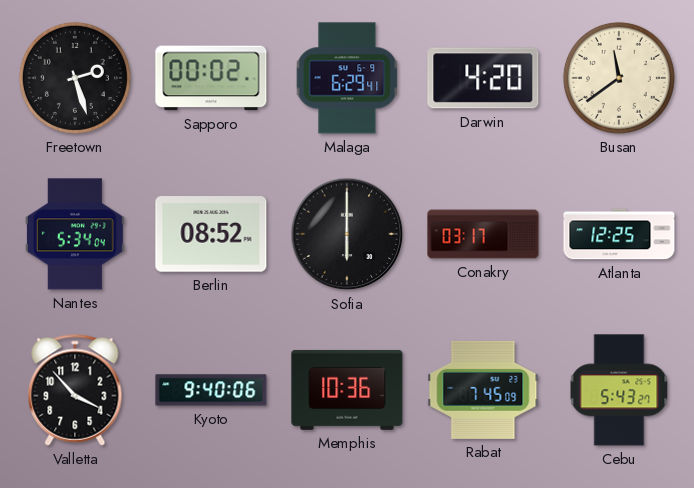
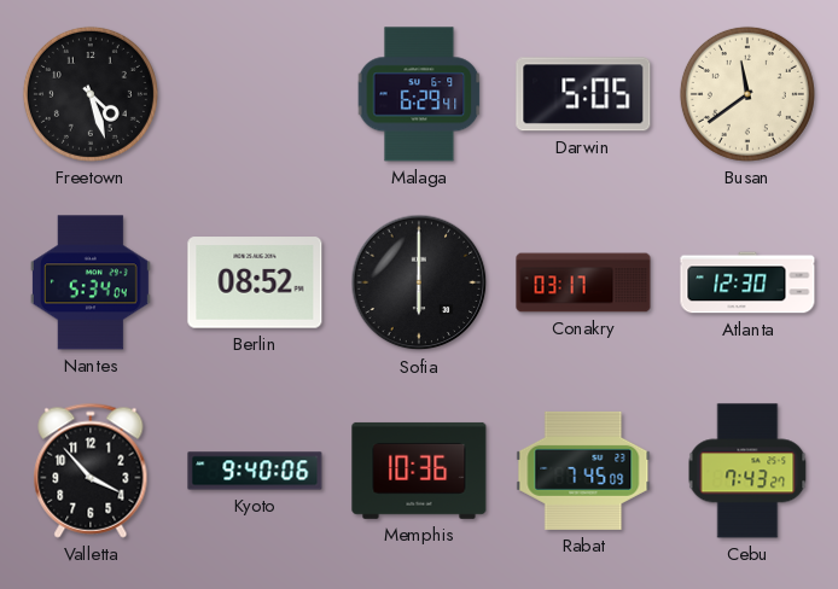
Freetown: 2:27 -> 4:27
Sapporo: 00:02 -> none
Darwin: 4:20 -> 5:05
Atlanta: 12:25 -> 12:30
Cebu: 5:43 -> 7:43
